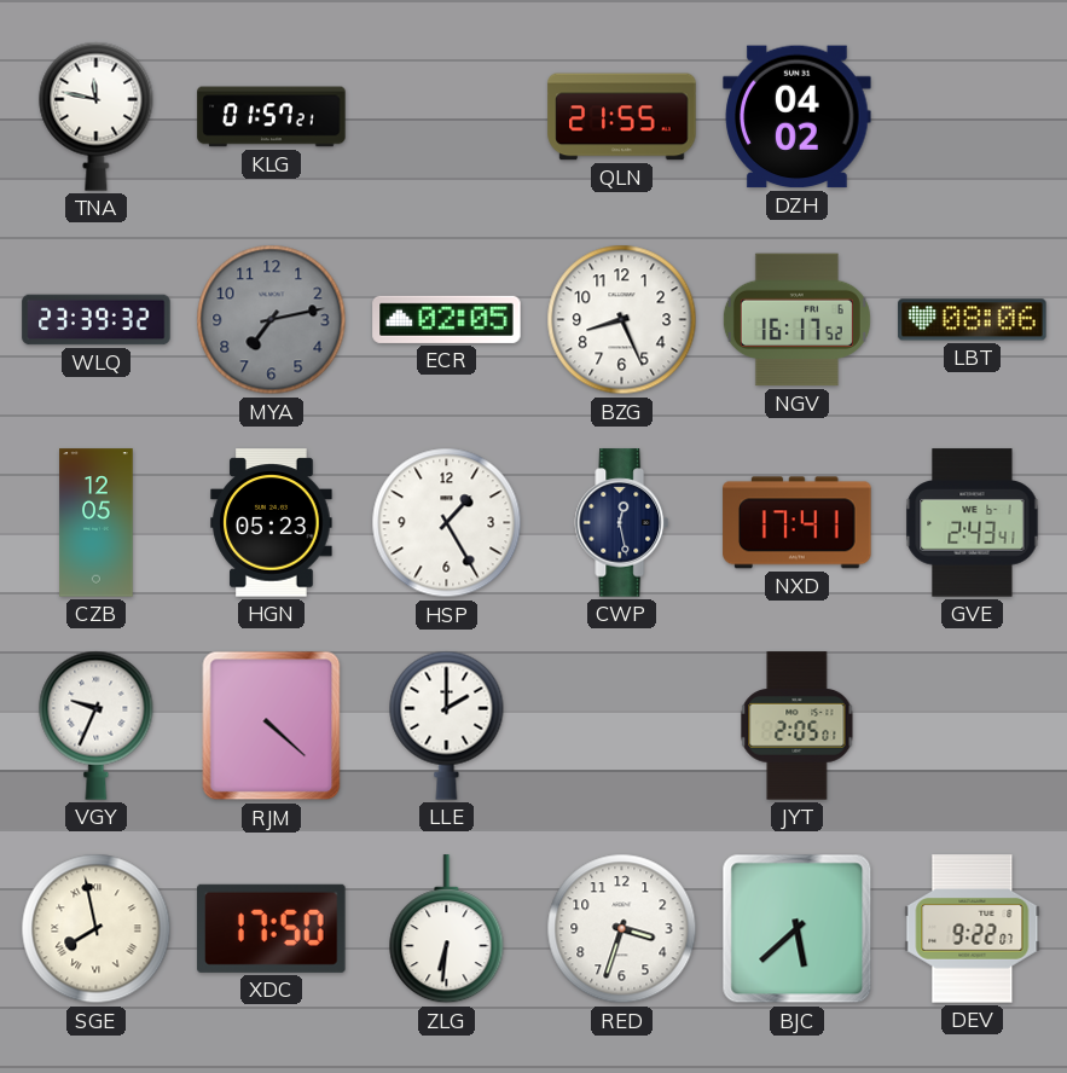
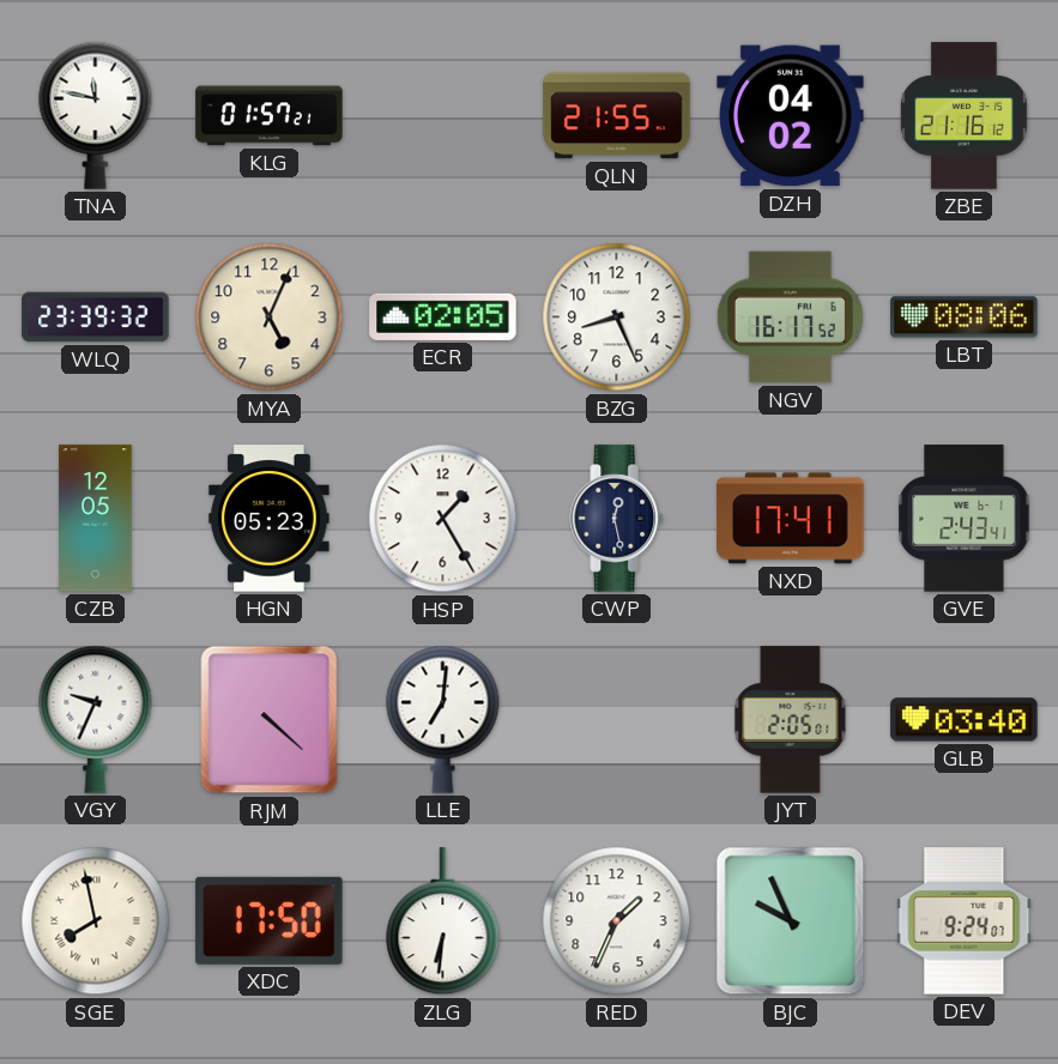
ZBE: none -> 21:16
MYA: 7:13 -> 5:04
MYA dial: grey -> cream
LLE: 2:00 -> 7:01
GLB: none -> 03:40
RED: 3:33 -> 1:34
BJC: 5:38 -> 9:56
DEV: 9:22 -> 9:24
